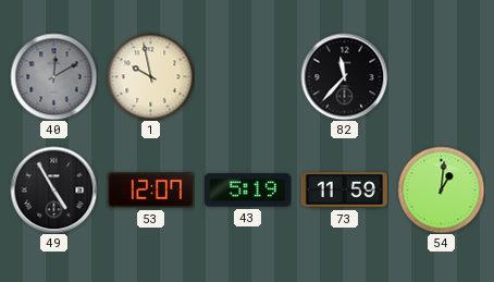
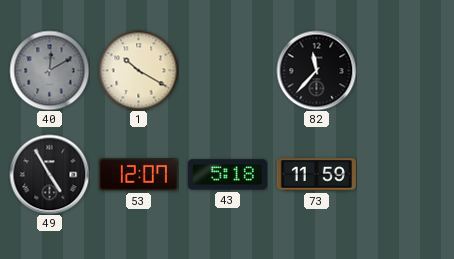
1: 9:58 -> 10:20
43: 5:19 -> 5:18
54: 1:01 -> none
